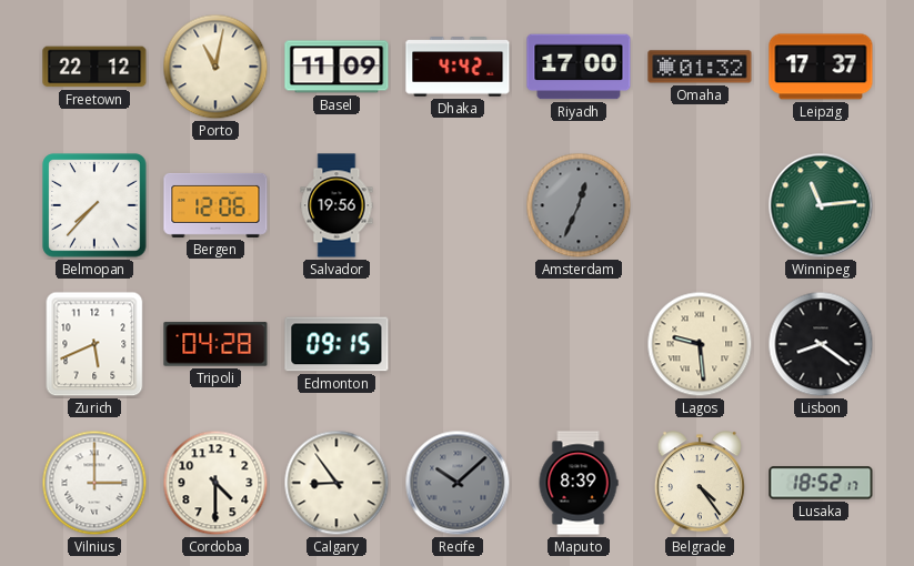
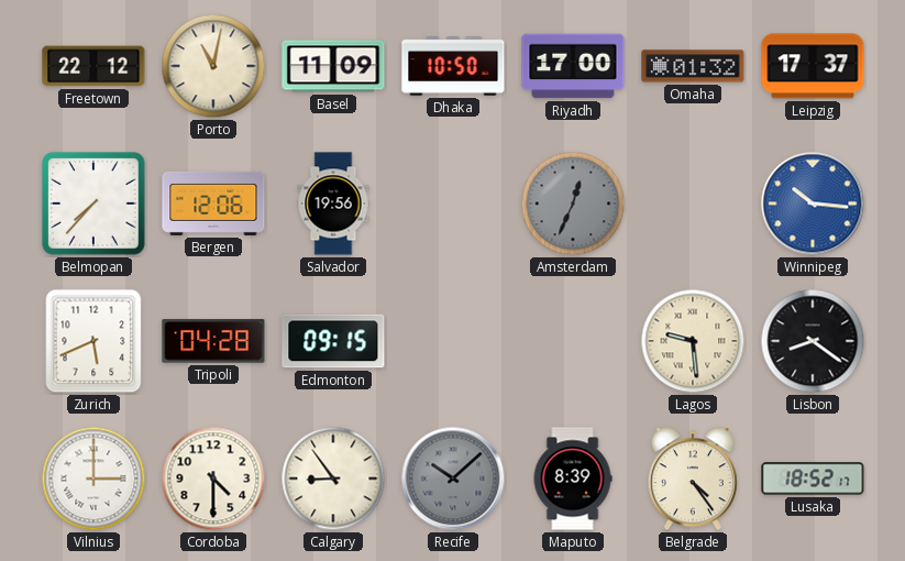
Dhaka: 4:42 -> 10:50
Winnipeg: 11:14 -> 10:16
Winnipeg dial: green -> blue
